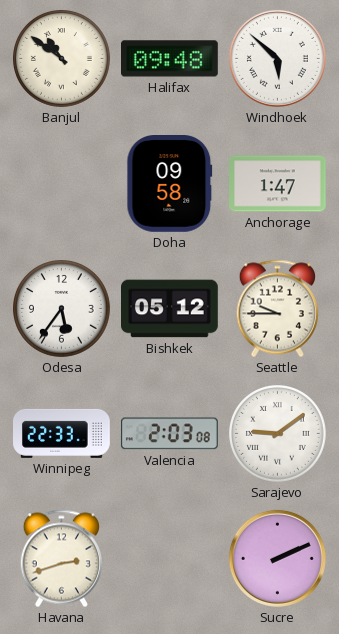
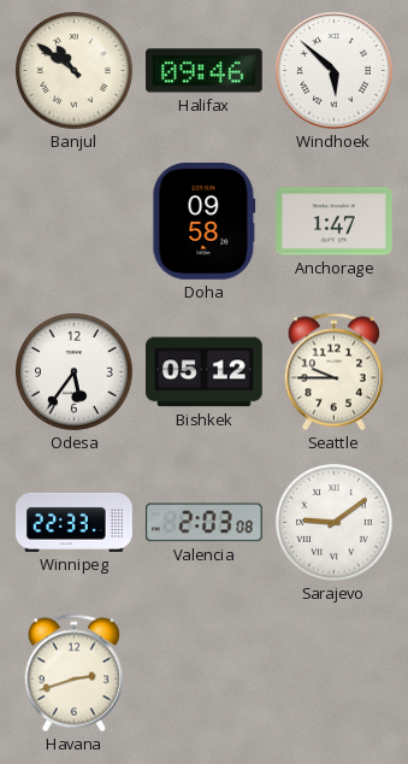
Halifax: 09:48 -> 09:46
Sucre: 2:11 -> none
